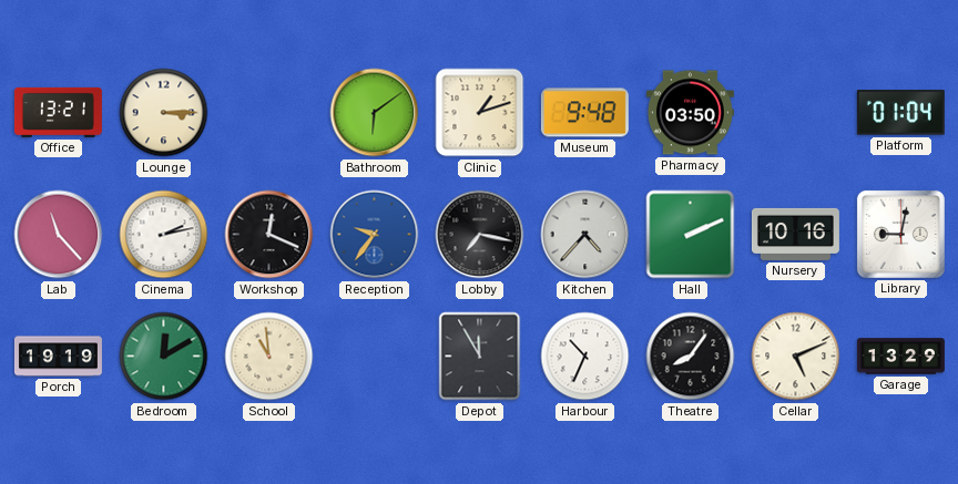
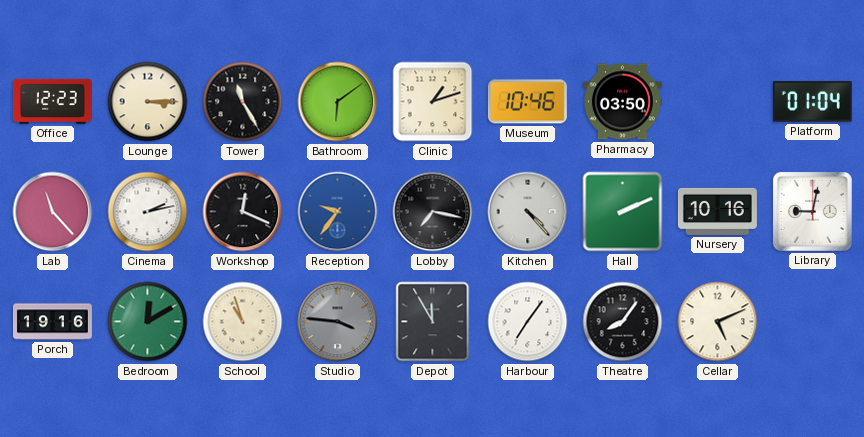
Office: 13:21 -> 12:23
Tower: none -> 11:25
Museum: 9:48 -> 10:46
Kitchen: 4:37 -> 4:23
Porch: 19:19 -> 19:16
School: 10:59 -> 10:57
Studio: none -> 3:46
Harbour: 10:34 -> 7:06
Garage: 13:29 -> none
